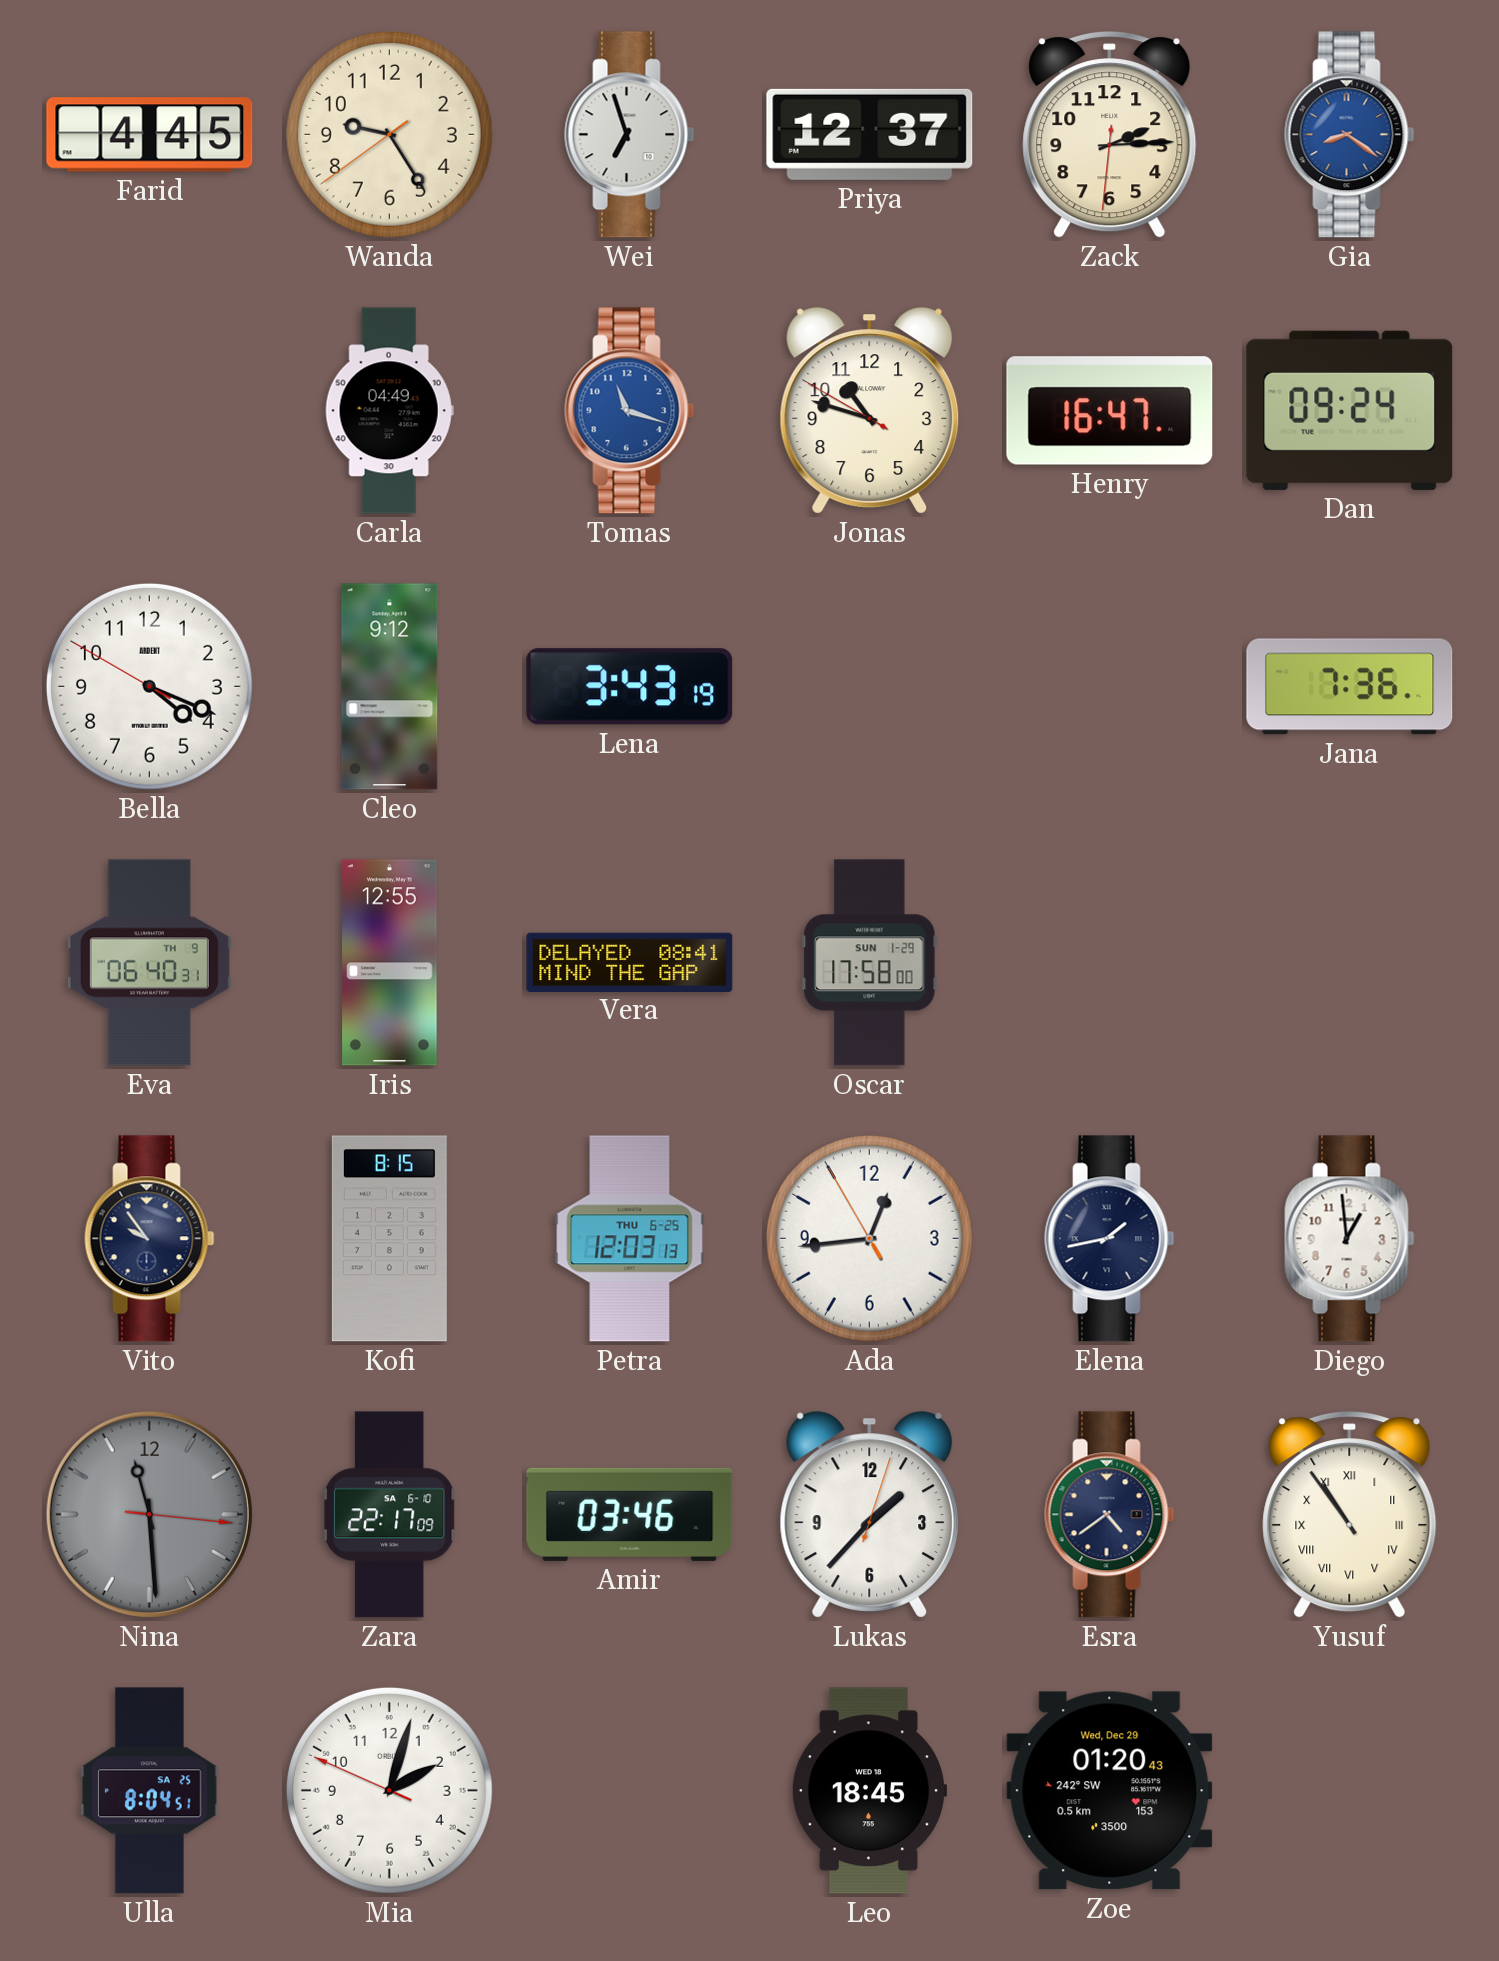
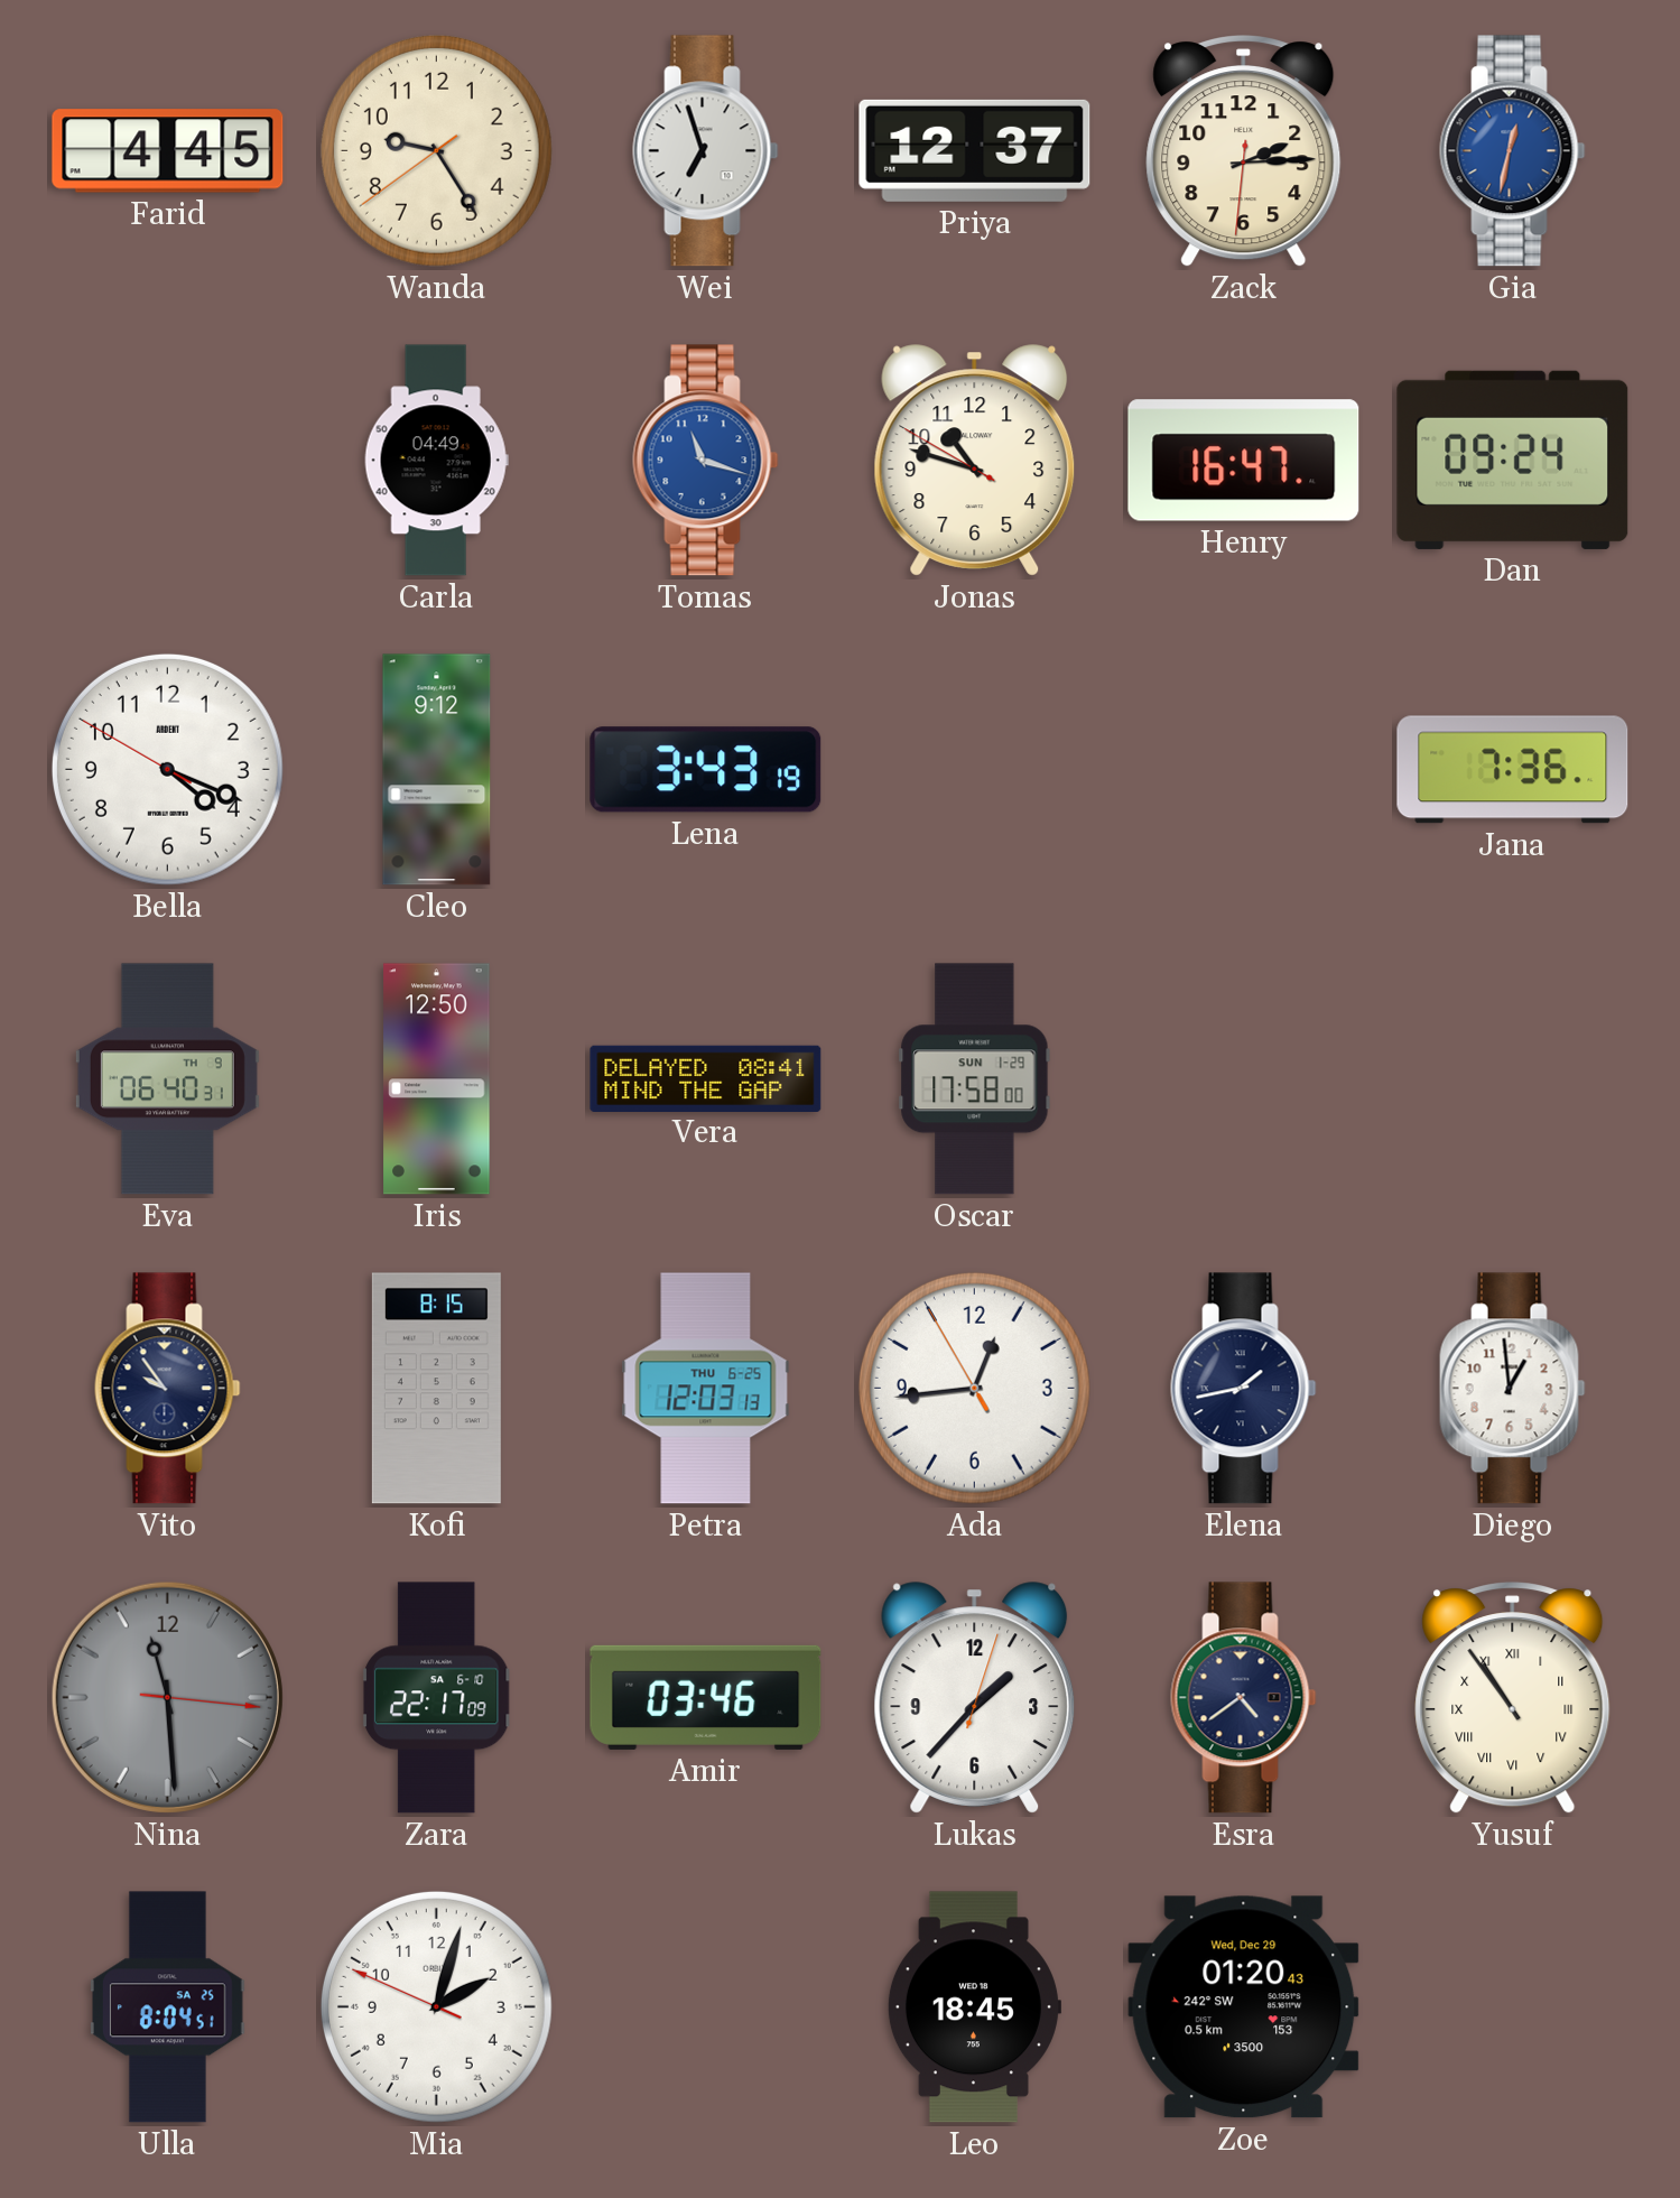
Gia: 8:21 -> 12:32
Iris: 12:55 -> 12:50
